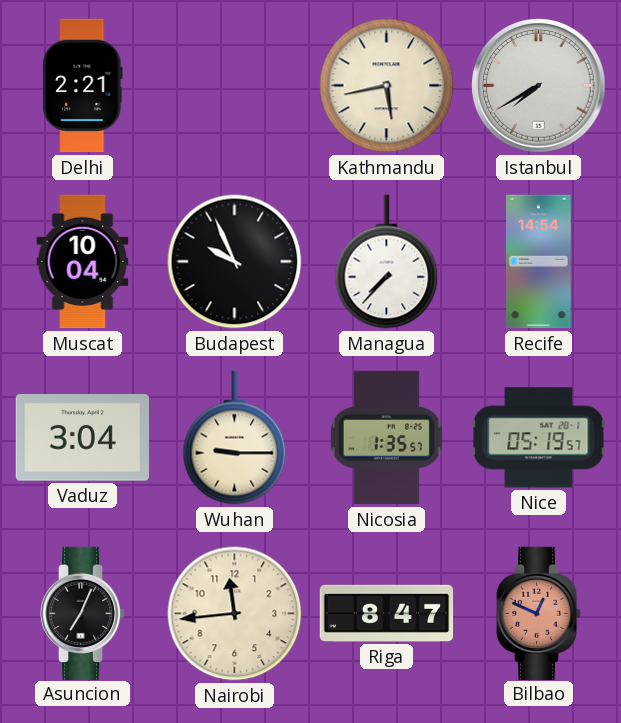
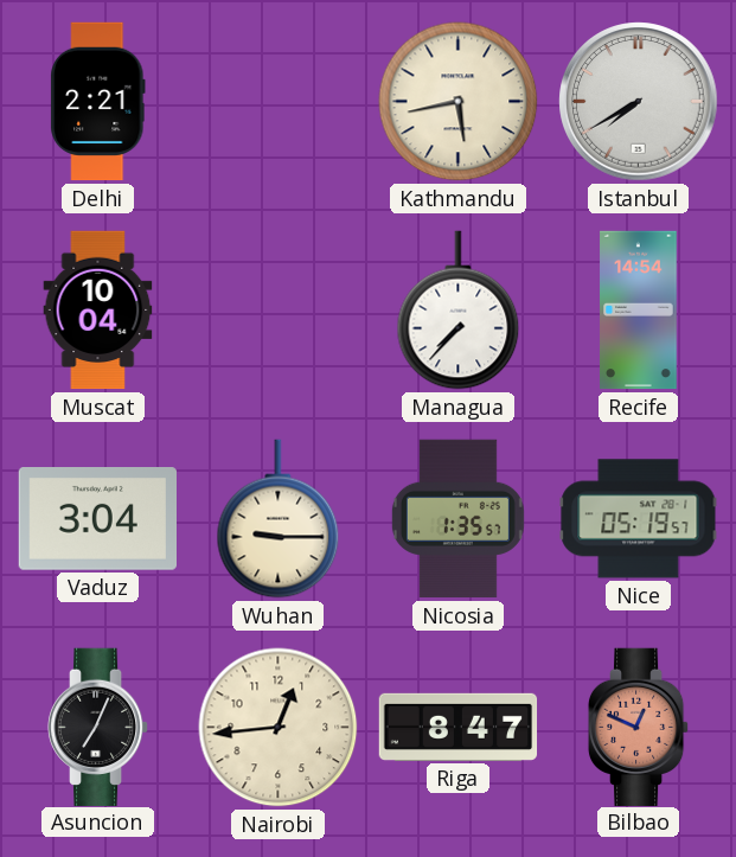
Budapest: 9:56 -> none
Nairobi: 11:44 -> 12:44
